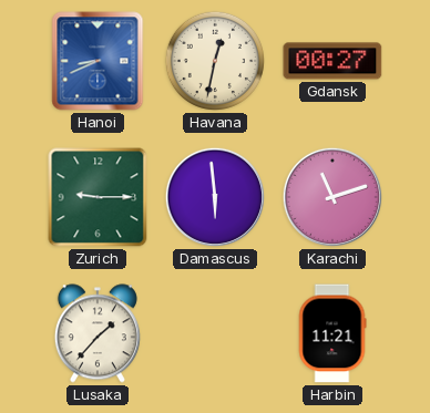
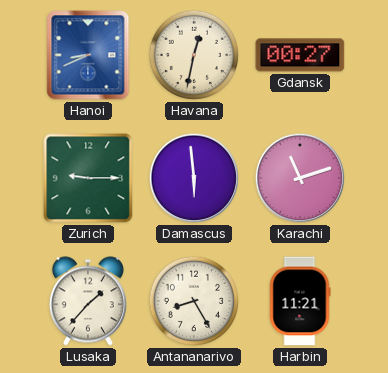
Antananarivo: none -> 8:25
